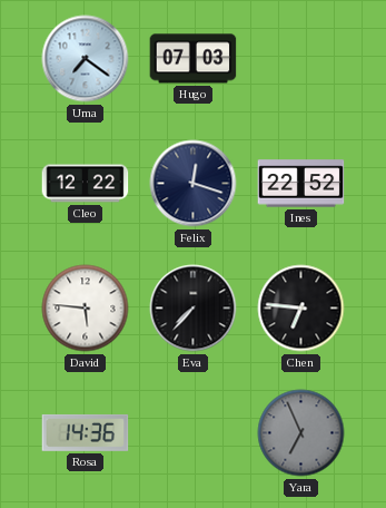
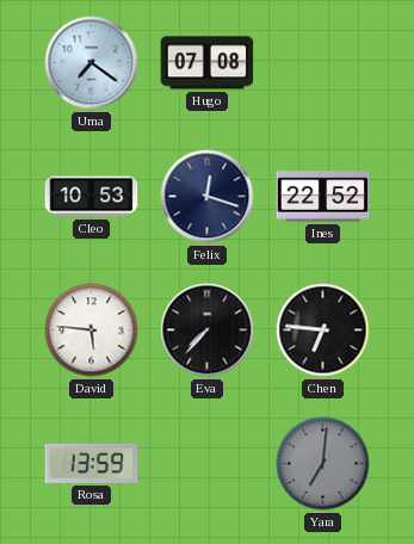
Hugo: 07:03 -> 07:08
Cleo: 12:22 -> 10:53
Rosa: 14:36 -> 13:59
Yara: 6:56 -> 7:01
